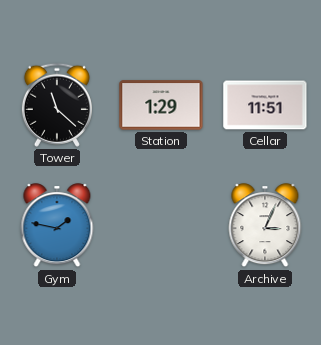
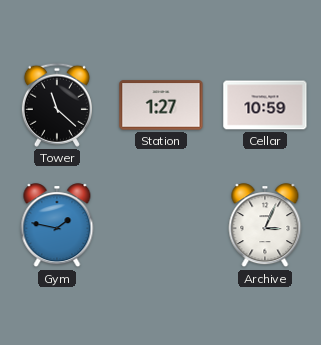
Station: 1:29 -> 1:27
Cellar: 11:51 -> 10:59
